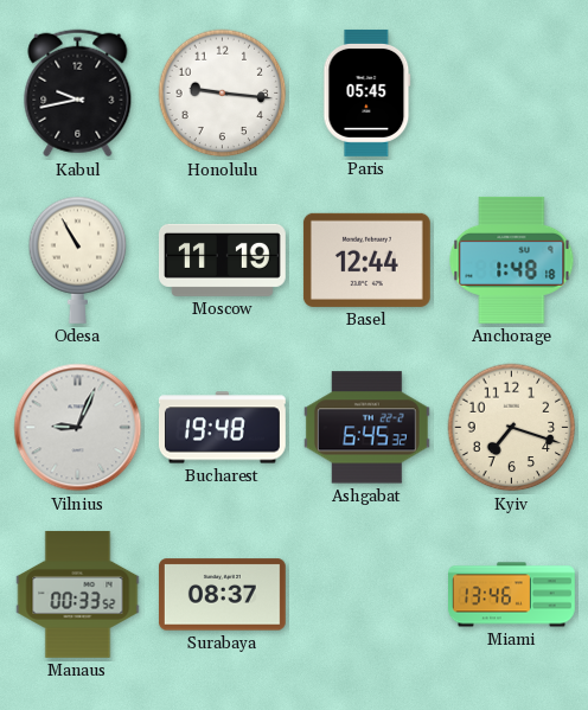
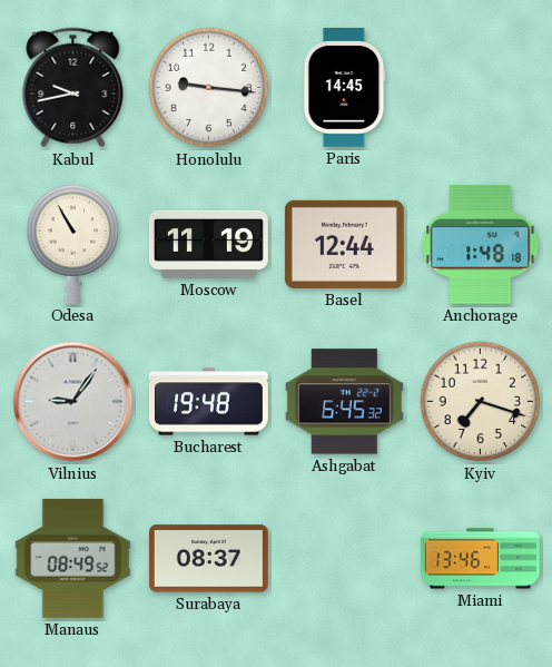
Paris: 05:45 -> 14:45
Vilnius: 9:04 -> 9:06
Manaus: 00:33 -> 08:49
